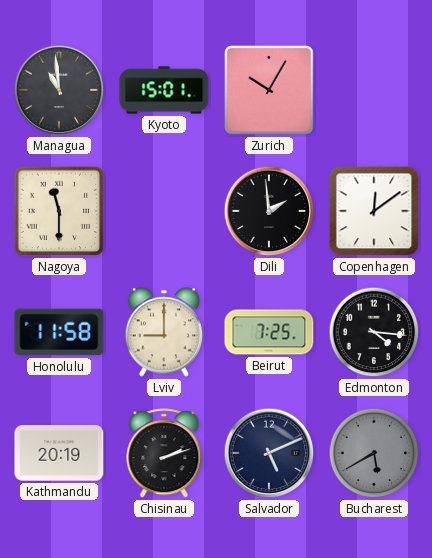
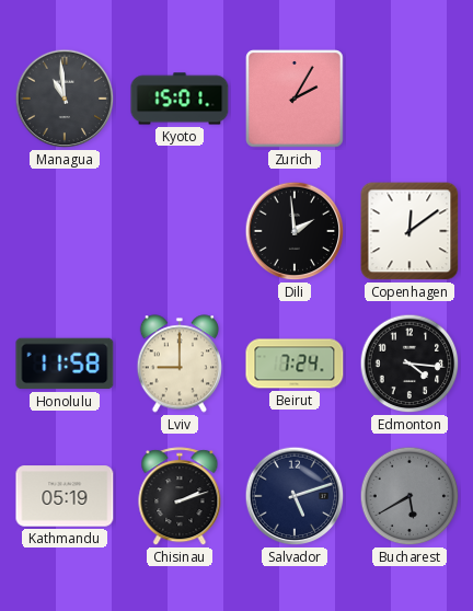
Zurich: 10:05 -> 2:05
Nagoya: 11:30 -> none
Beirut: 7:25 -> 7:24
Kathmandu: 20:19 -> 05:19
Salvador: 5:11 -> 5:12
